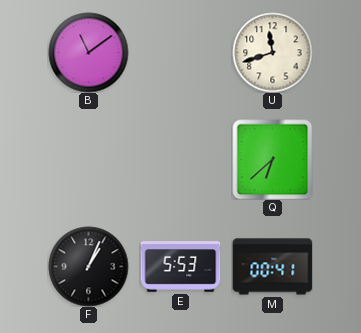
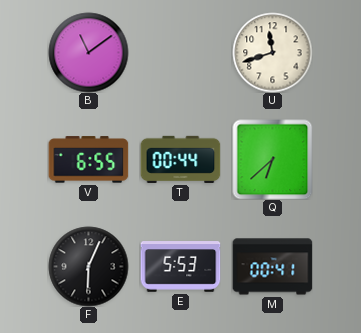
V: none -> 6:55
T: none -> 00:44
F: 1:04 -> 6:04
